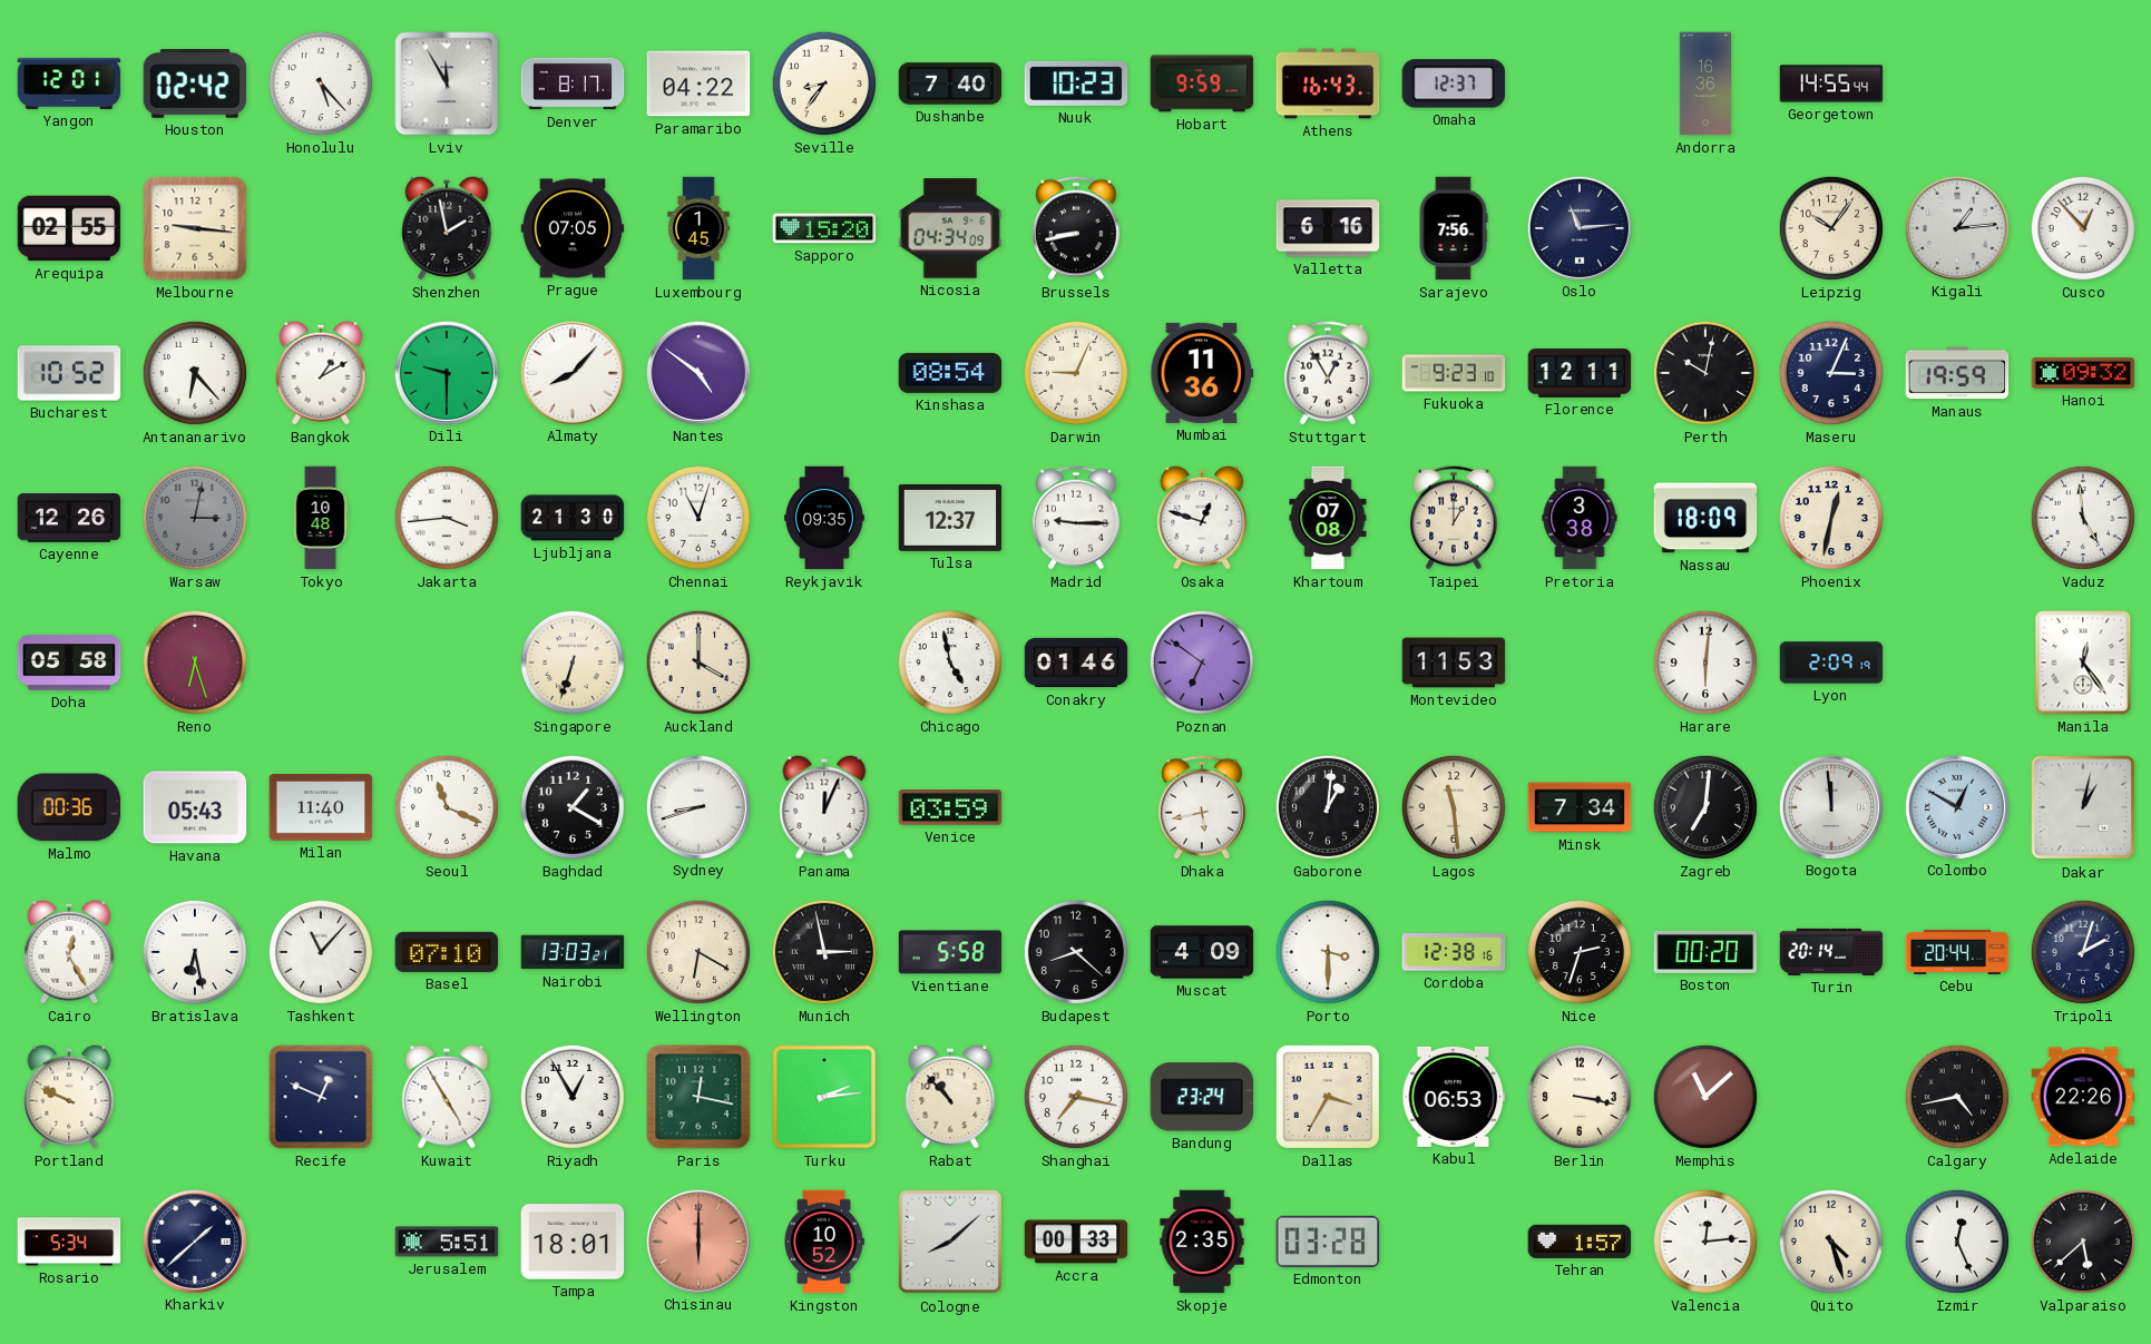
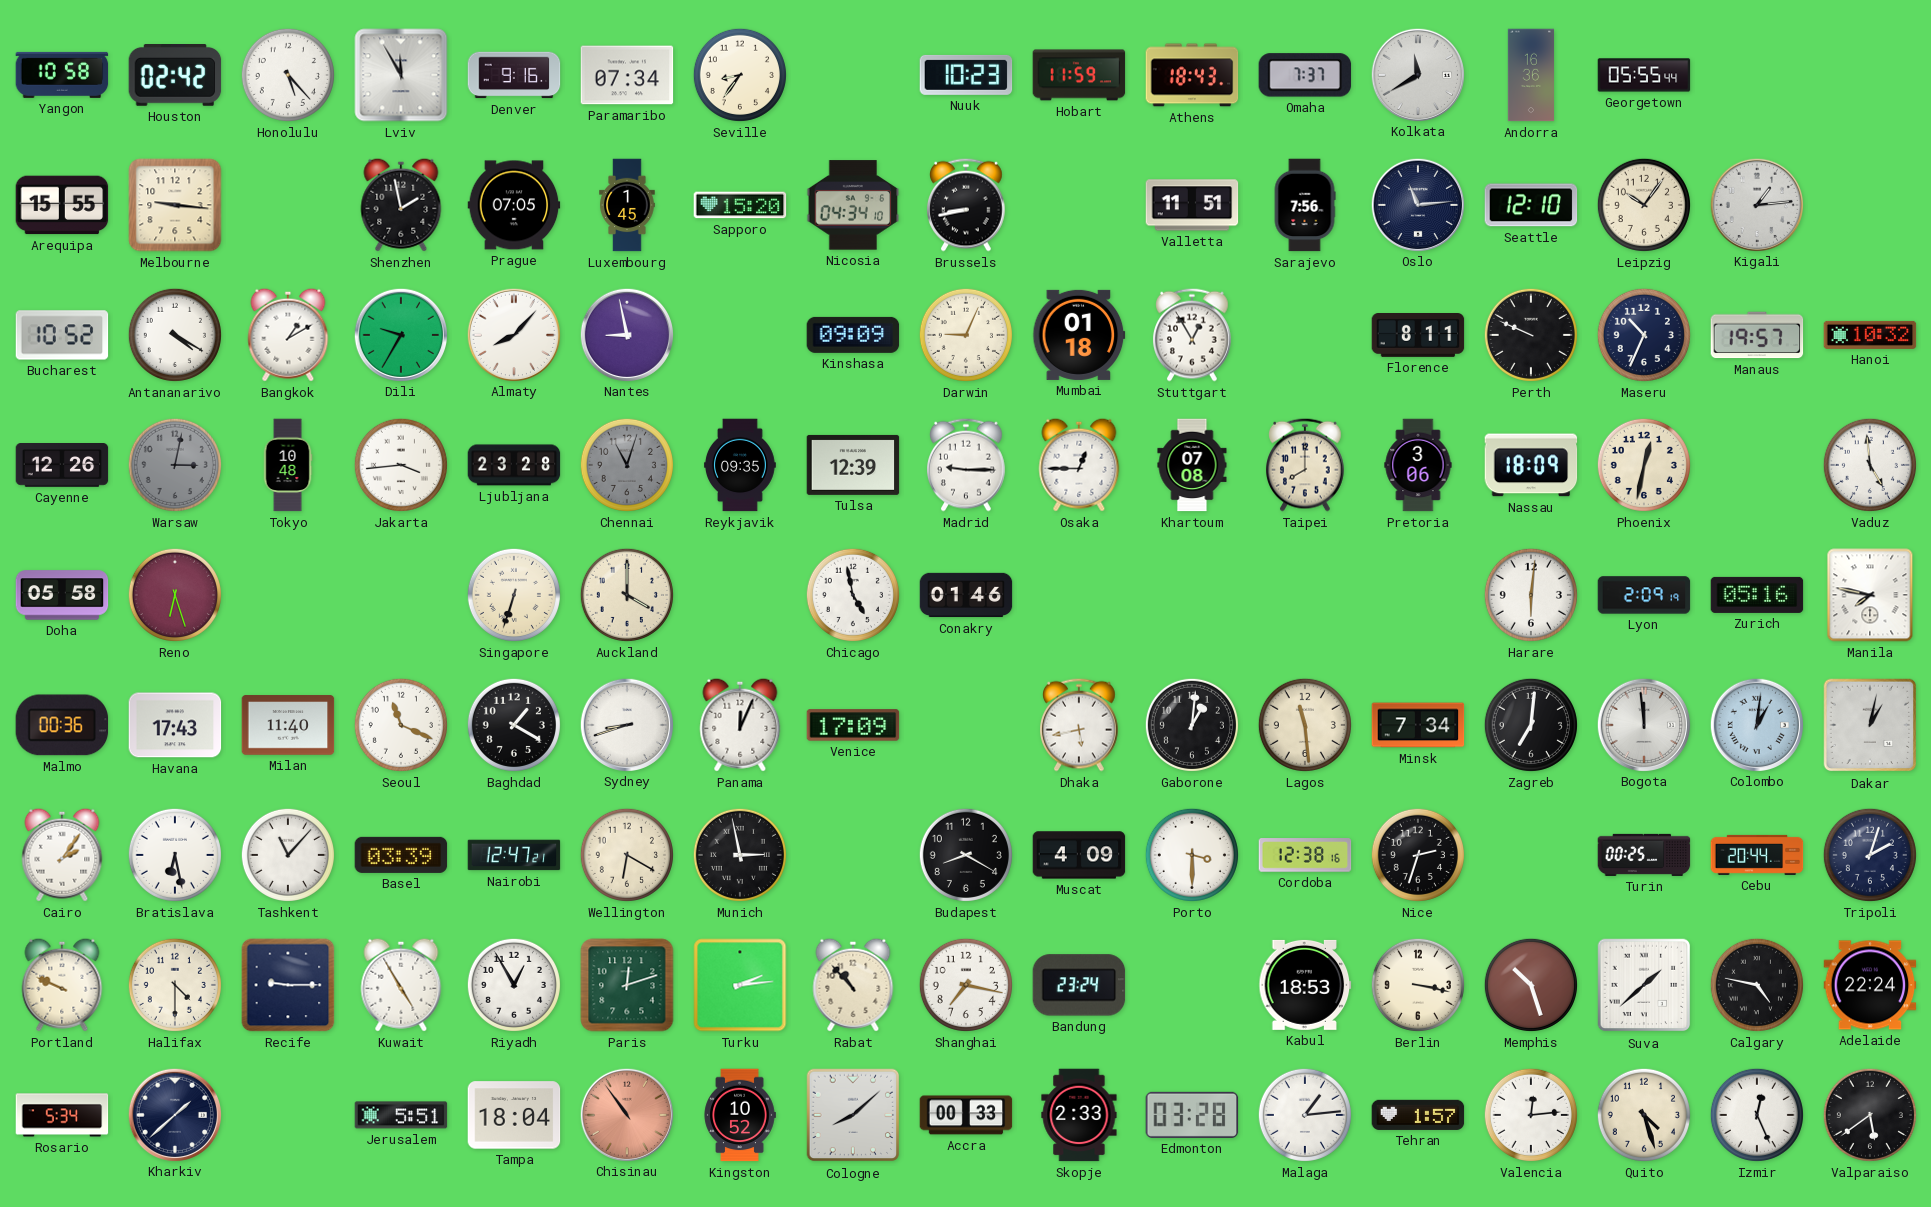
Yangon: 12:01 -> 10:58
Denver: 8:17 -> 9:16
Paramaribo: 04:22 -> 07:34
Dushanbe: 7:40 -> none
Hobart: 9:59 -> 11:59
Athens: 16:43 -> 18:43
Omaha: 12:37 -> 7:37
Kolkata: none -> 11:40
Georgetown: 14:55 -> 05:55
Arequipa: 02:55 -> 15:55
Nicosia: 04:34:09 -> 04:34:10
Valletta: 6:16 -> 11:51
Seattle: none -> 12:10
Cusco: 12:53 -> none
Antananarivo: 6:23 -> 4:20
Dili: 9:30 -> 9:35
Nantes: 4:51 -> 8:58
Kinshasa: 08:54 -> 09:09
Mumbai: 11:36 -> 01:18
Fukuoka: 9:23 -> none
Florence: 12:11 -> 8:11
Perth: 10:02 -> 9:49
Maseru: 3:04 -> 10:34
Manaus: 19:59 -> 19:57
Hanoi: 09:32 -> 10:32
Ljubljana: 21:30 -> 23:28
Chennai dial: white -> grey
Tulsa: 12:37 -> 12:39
Osaka: 12:48 -> 12:45
Taipei: 1:00 -> 8:00
Pretoria: 3:38 -> 3:06
Poznan: 6:51 -> none
Montevideo: 11:53 -> none
Zurich: none -> 05:16
Manila: 12:24 -> 7:47
Havana: 05:43 -> 17:43
Venice: 03:59 -> 17:09
Colombo: 12:50 -> 1:01
Cairo: 12:25 -> 2:06
Basel: 07:10 -> 03:39
Nairobi: 13:03 -> 12:47
Vientiane: 5:58 -> none
Budapest: 8:22 -> 8:20
Boston: 00:20 -> none
Turin: 20:14 -> 00:25
Halifax: none -> 4:30
Recife: 12:49 -> 9:15
Paris: 12:17 -> 12:12
Dallas: 3:35 -> none
Kabul: 06:53 -> 18:53
Memphis: 11:08 -> 10:27
Suva: none -> 1:38
Calgary: 4:43 -> 4:47
Adelaide: 22:26 -> 22:24
Tampa: 18:01 -> 18:04
Chisinau: 6:00 -> 10:54
Skopje: 2:35 -> 2:33
Malaga: none -> 1:14
Valparaiso: 5:38 -> 5:39
